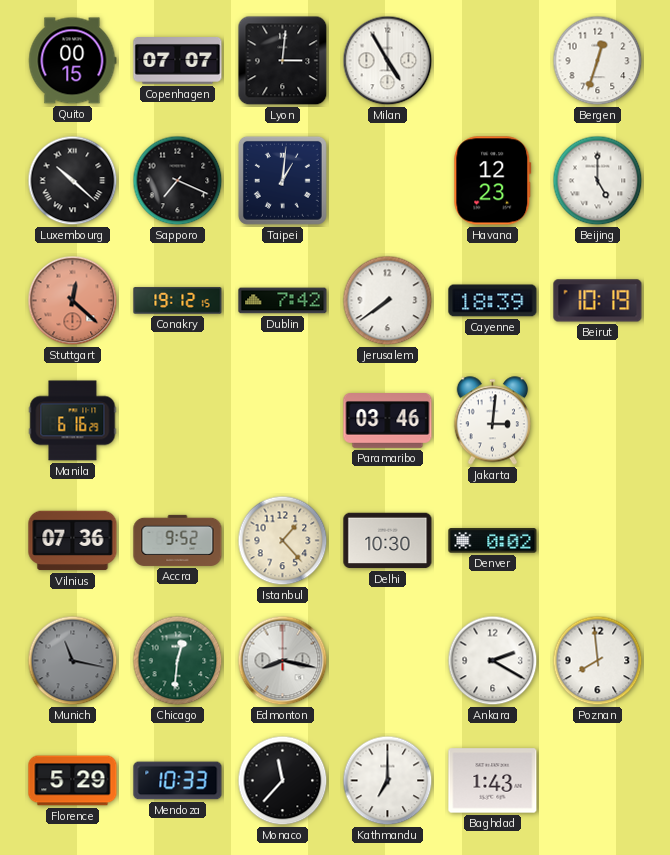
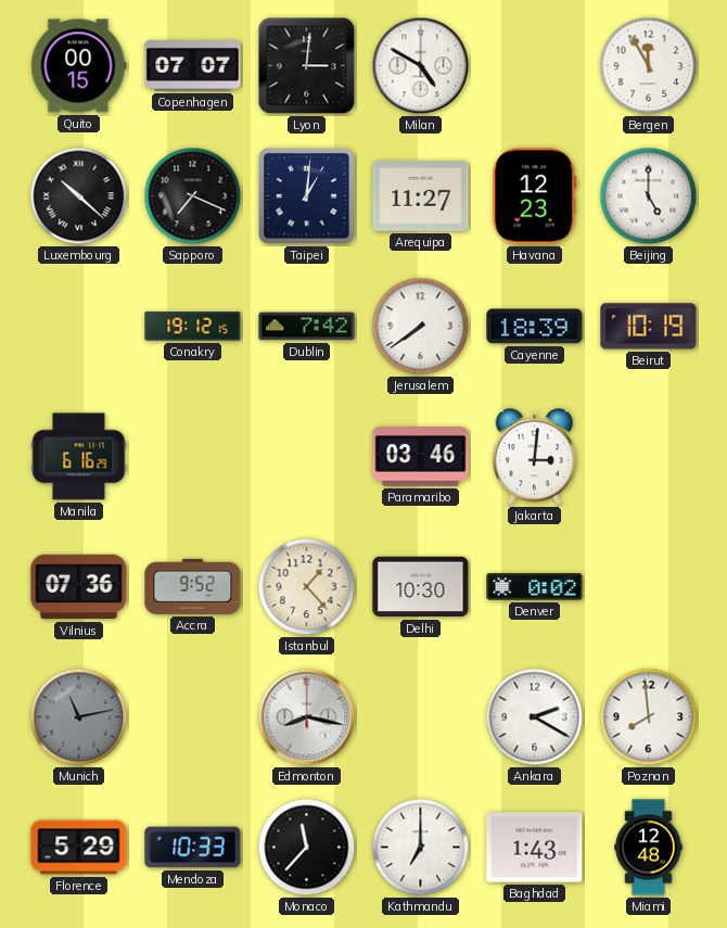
Milan: 4:55 -> 4:50
Bergen: 12:33 -> 11:55
Arequipa: none -> 11:27
Stuttgart: 12:22 -> none
Munich: 11:17 -> 11:13
Chicago: 12:31 -> none
Miami: none -> 12:48
